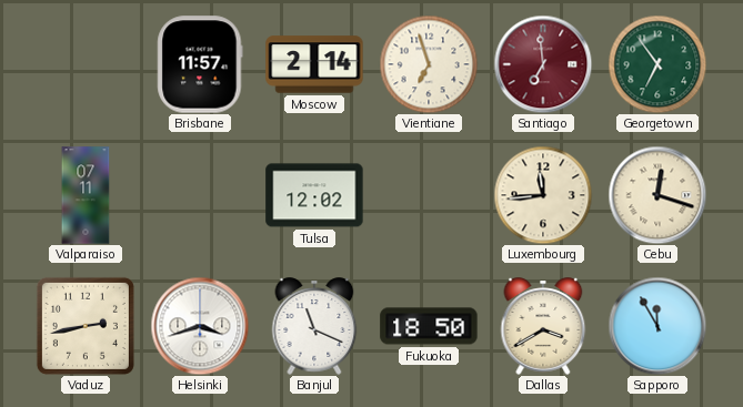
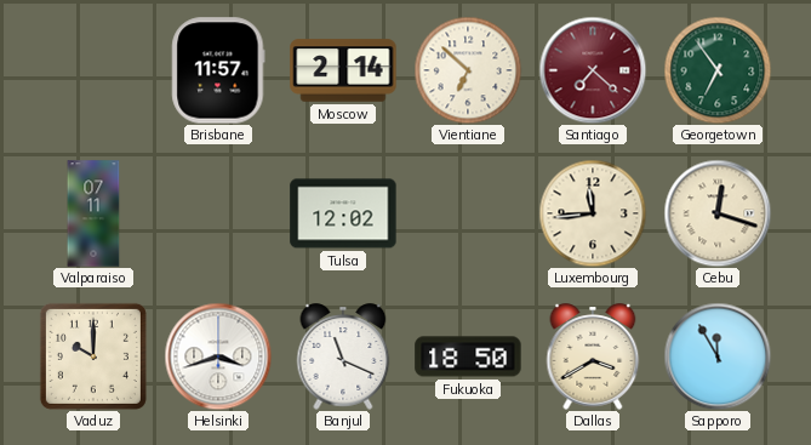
Vientiane: 6:57 -> 6:52
Santiago: 6:59 -> 7:22
Vaduz: 2:43 -> 10:00
